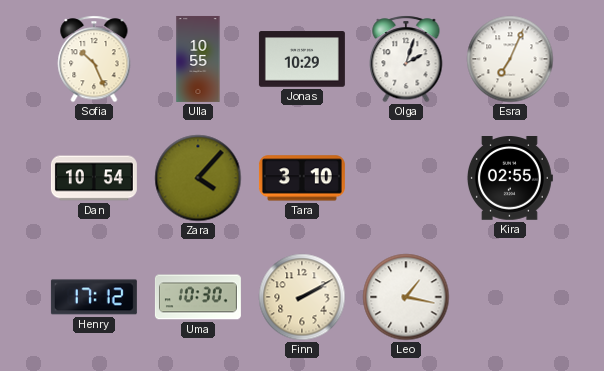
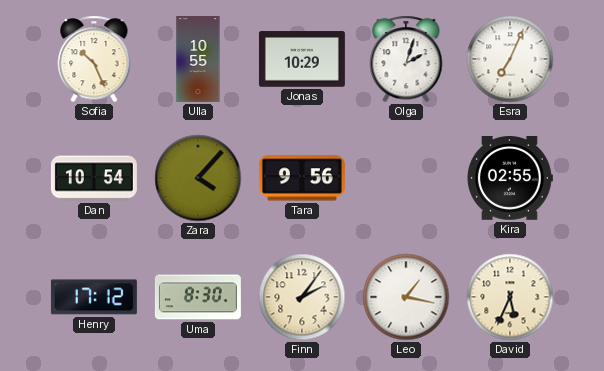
Tara: 3:10 -> 9:56
Uma: 10:30 -> 8:30
Finn: 2:10 -> 2:06
David: none -> 5:34
